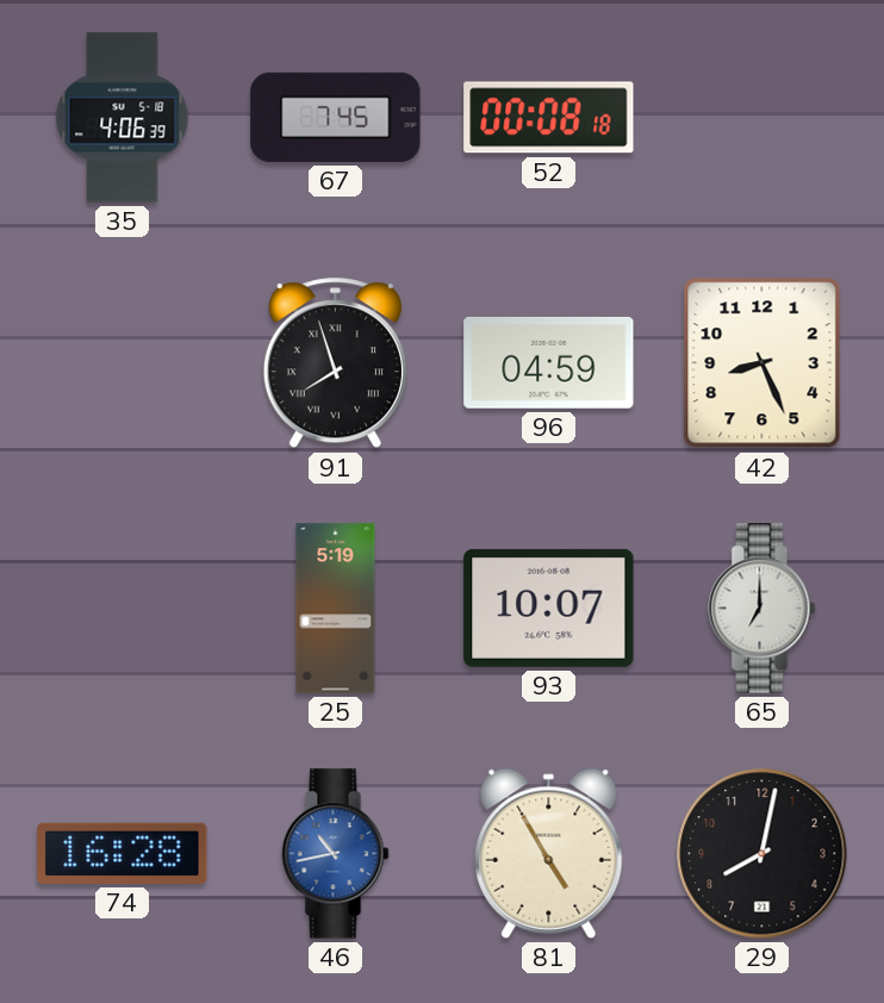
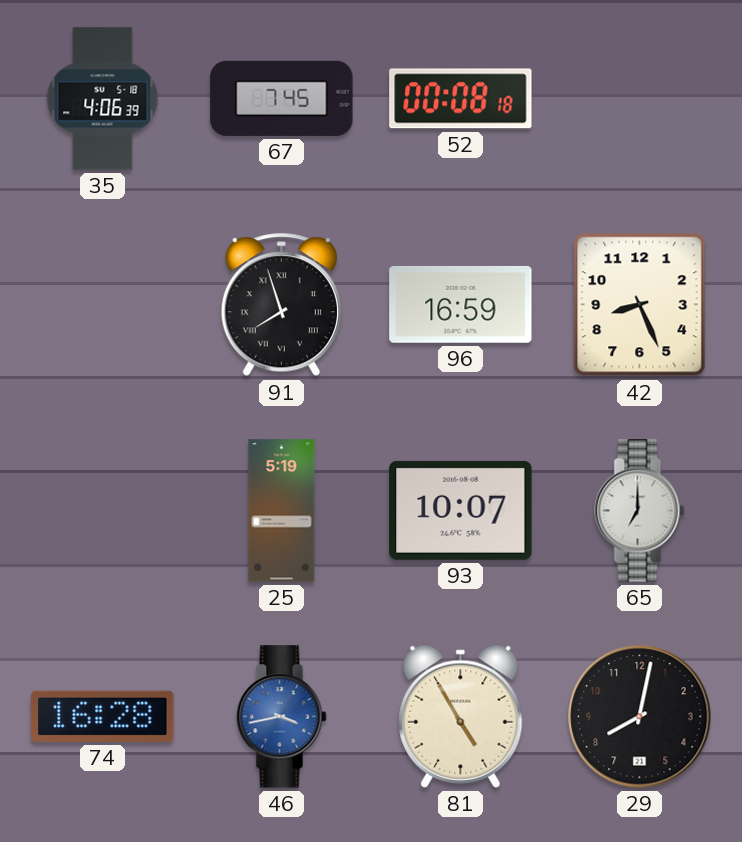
96: 04:59 -> 16:59
46: 10:43 -> 3:43
